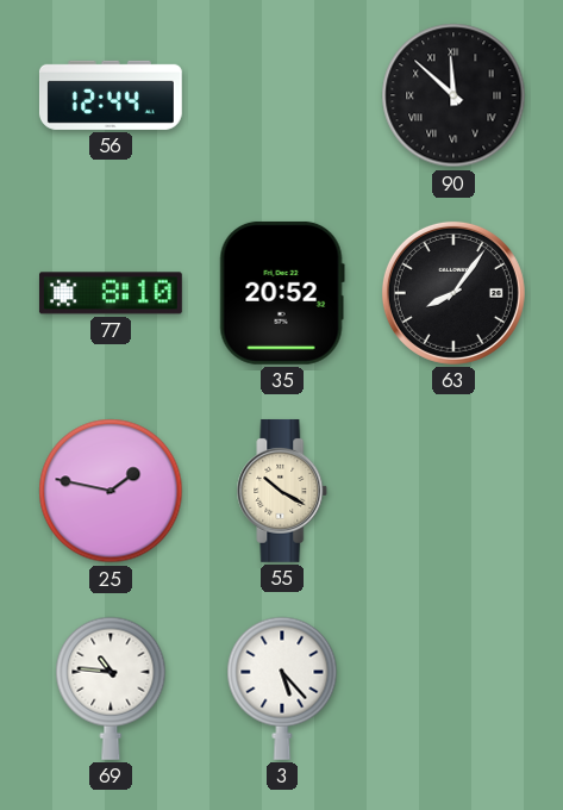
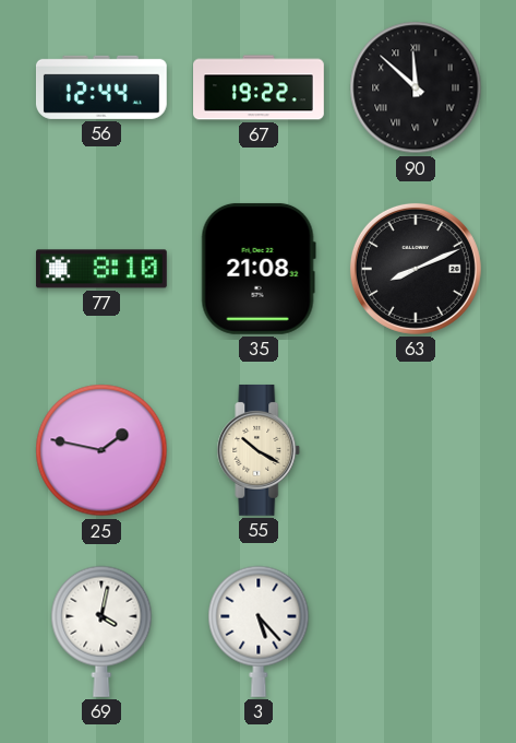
67: none -> 19:22
35: 20:52 -> 21:08
63: 8:06 -> 8:11
69: 10:46 -> 4:02
